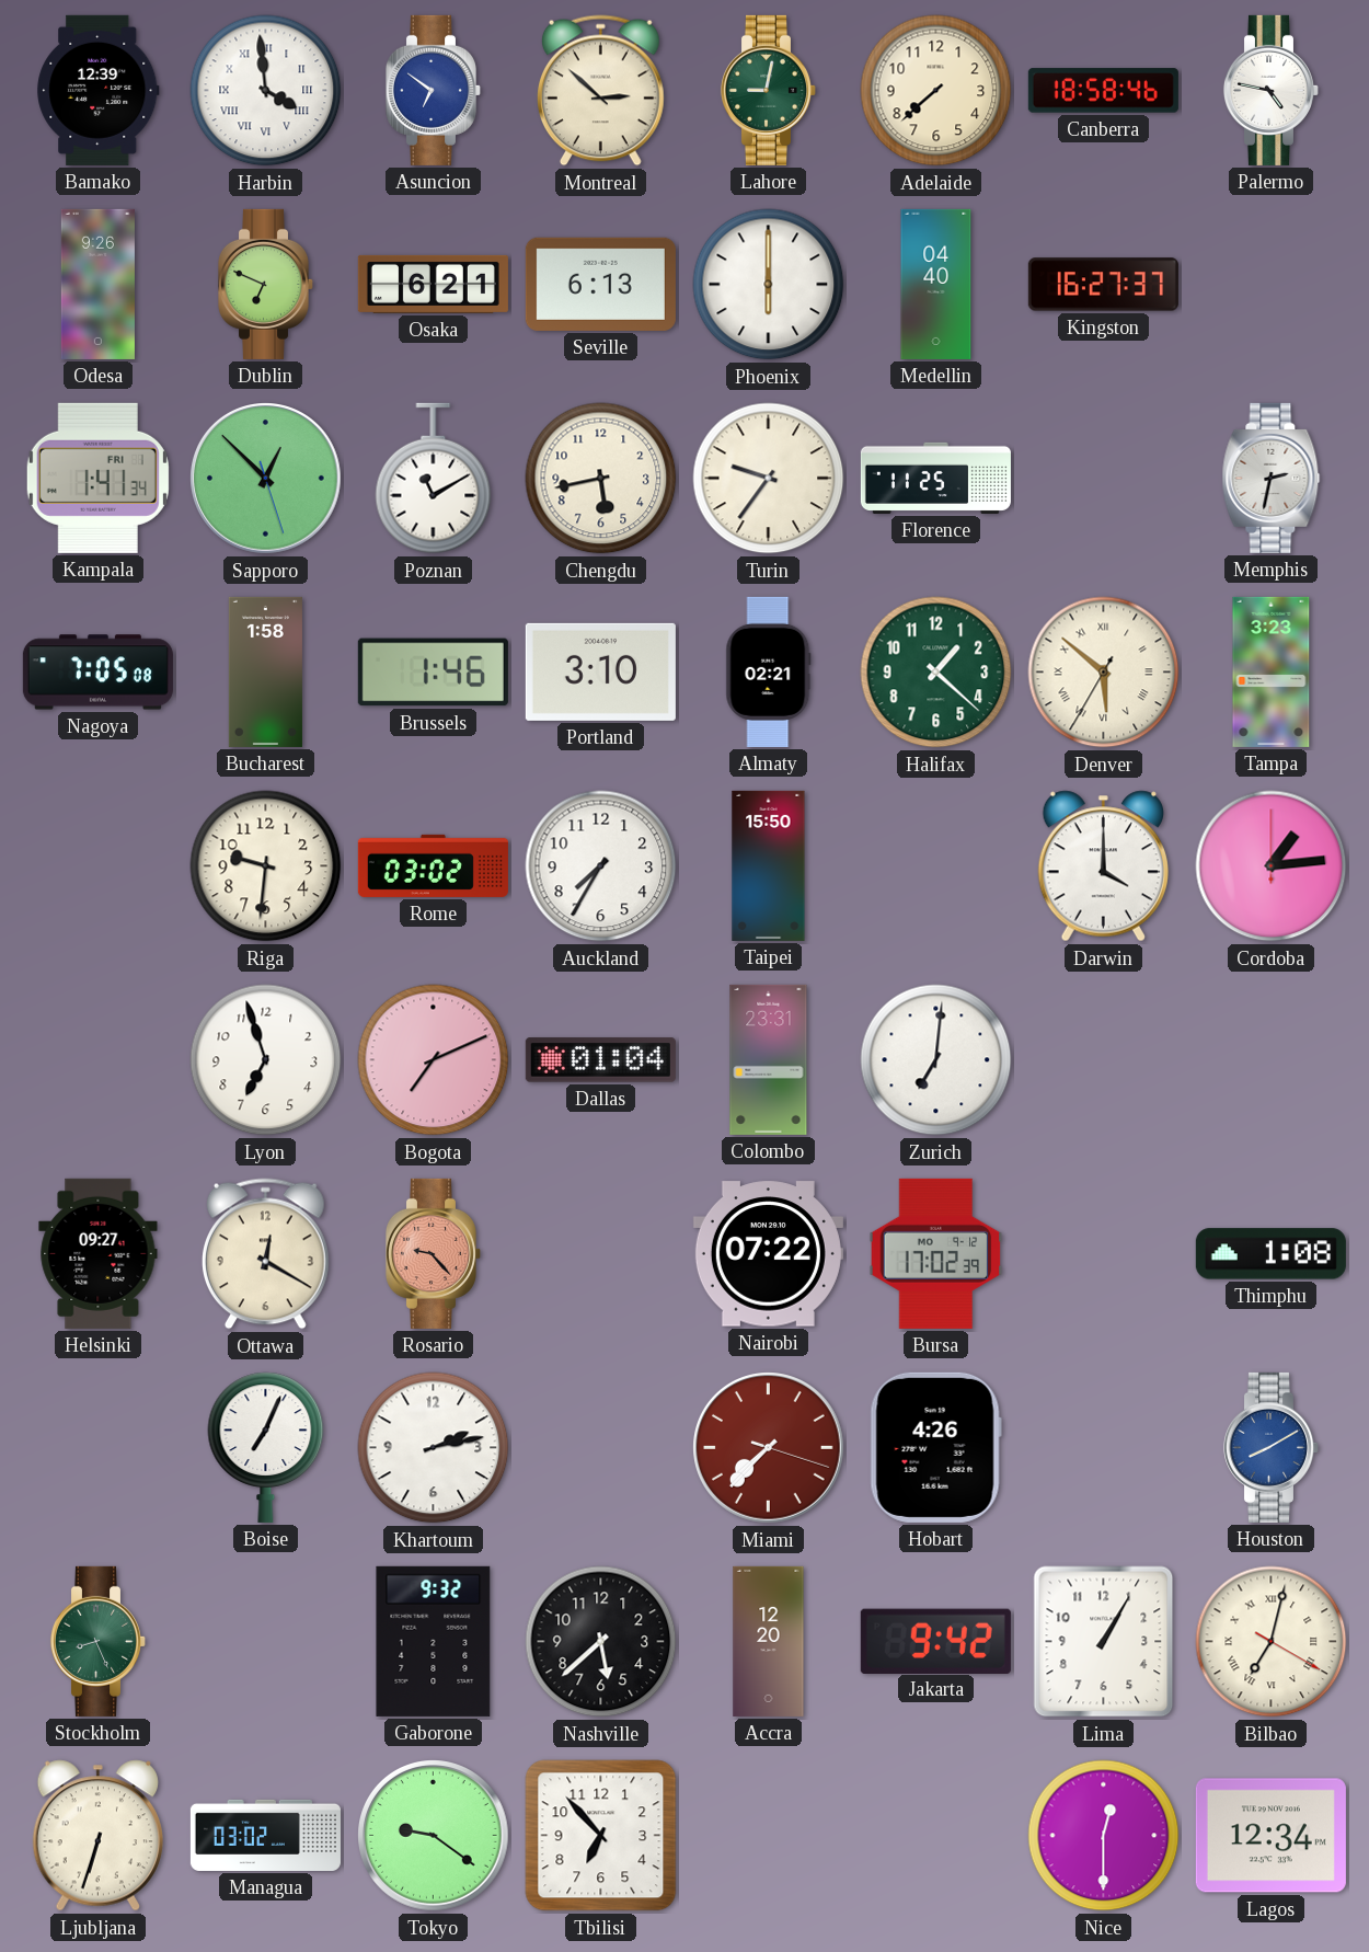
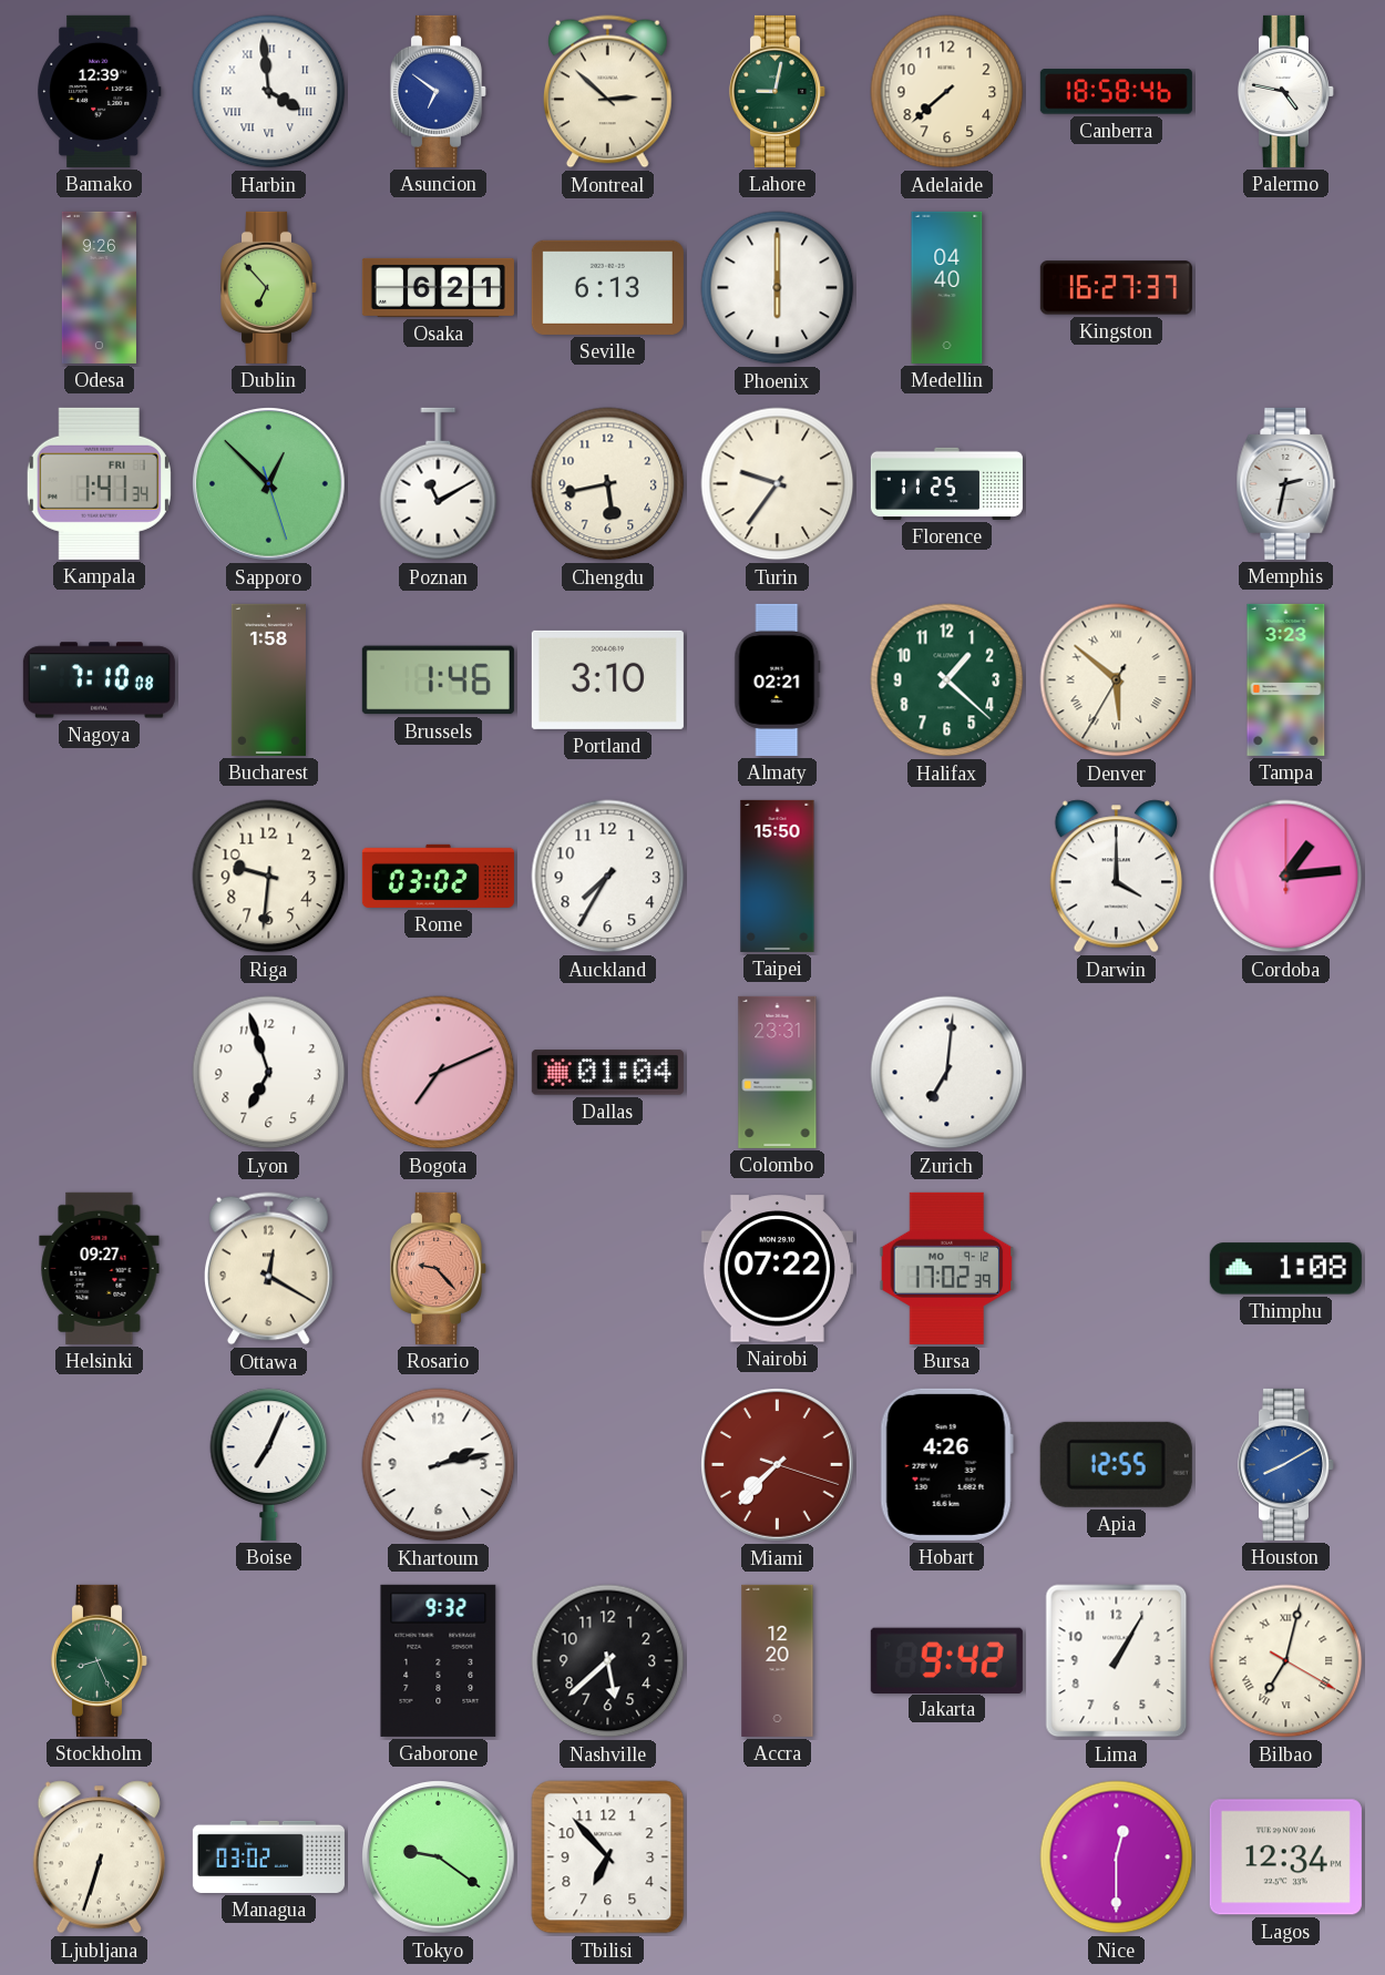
Dublin: 6:49 -> 6:53
Nagoya: 7:05 -> 7:10
Apia: none -> 12:55
